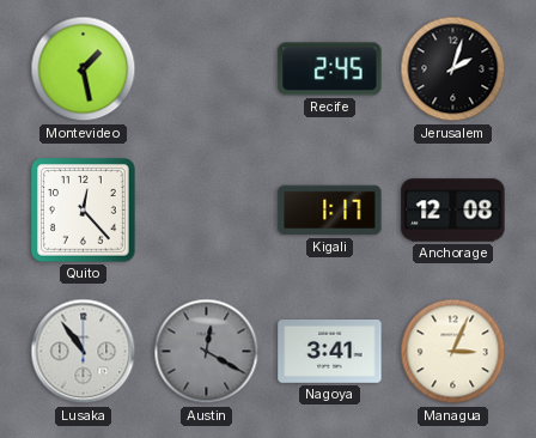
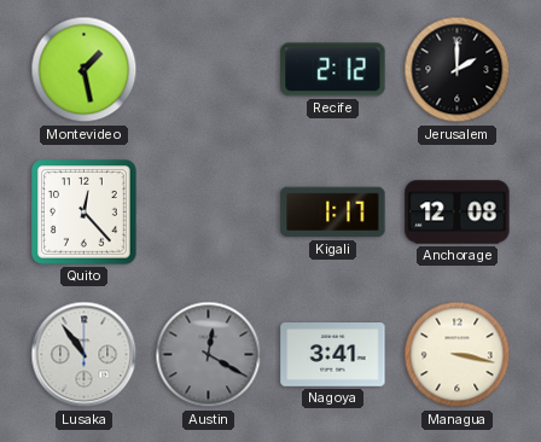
Recife: 2:45 -> 2:12
Jerusalem: 2:03 -> 2:00
Managua: 3:04 -> 3:17
